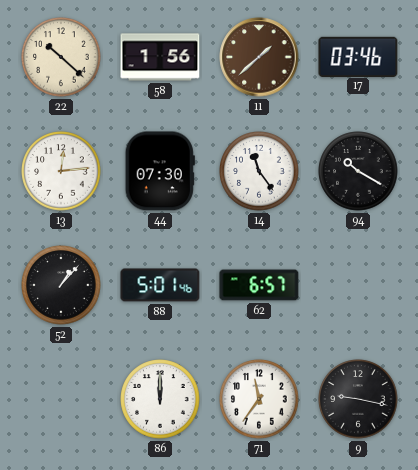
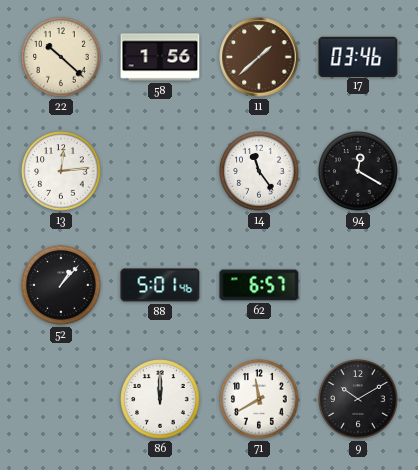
44: 07:30 -> none
94: 10:20 -> 12:20
71: 11:36 -> 11:40
9: 9:17 -> 10:10
